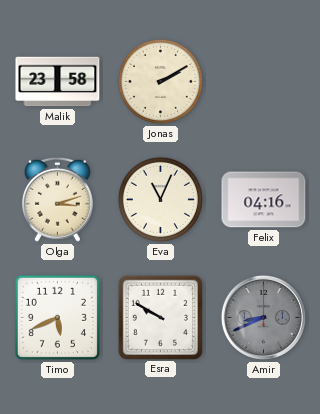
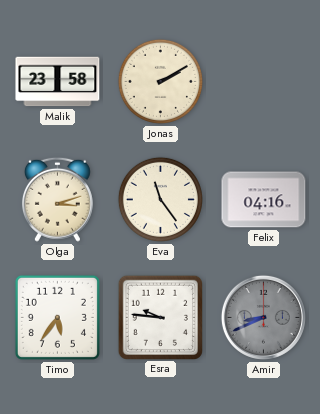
Eva: 11:04 -> 11:24
Timo: 5:41 -> 5:36
Esra: 9:50 -> 9:46
